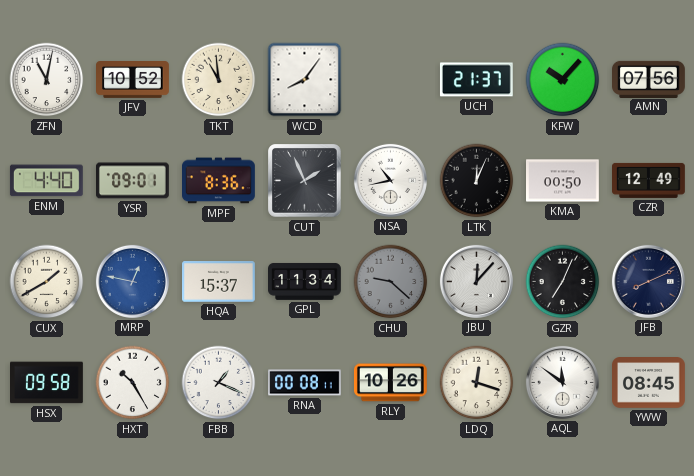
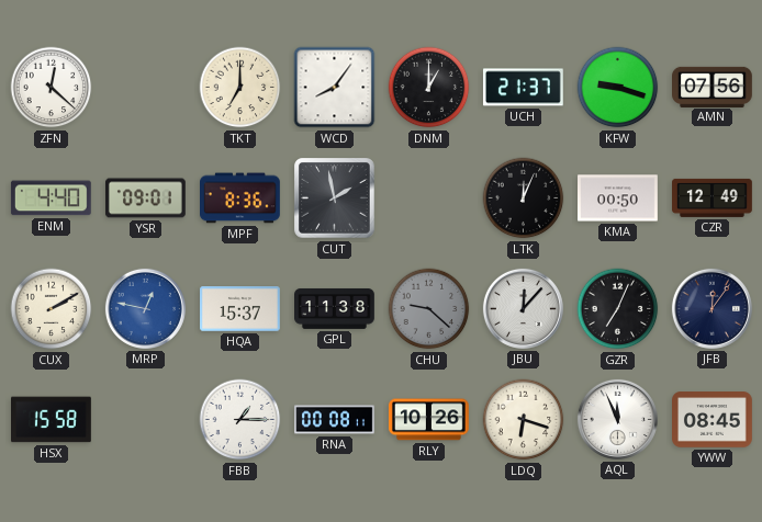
ZFN: 11:02 -> 12:22
JFV: 10:52 -> none
TKT: 10:59 -> 7:00
DNM: none -> 1:00
KFW: 10:07 -> 9:18
CUT: 1:56 -> 1:58
NSA: 10:43 -> none
CUX: 1:40 -> 2:10
GPL: 11:34 -> 11:38
JFB: 8:11 -> 12:06
HSX: 09:58 -> 15:58
HXT: 10:25 -> none
FBB: 1:19 -> 1:15
LDQ: 12:18 -> 6:18
AQL: 11:51 -> 11:56
